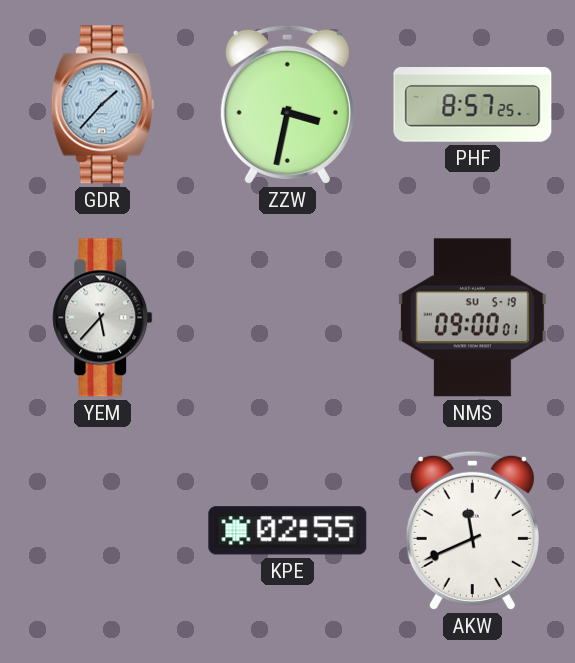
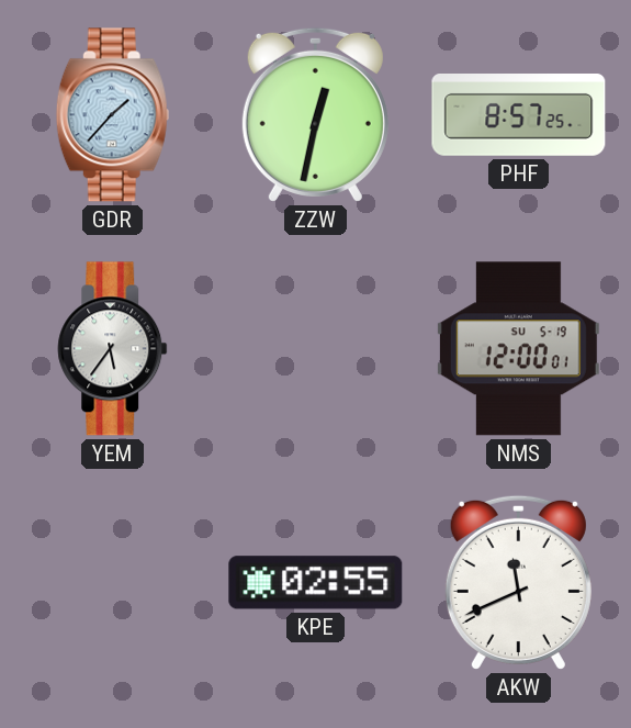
ZZW: 3:32 -> 12:32
YEM: 5:37 -> 5:36
NMS: 09:00 -> 12:00
